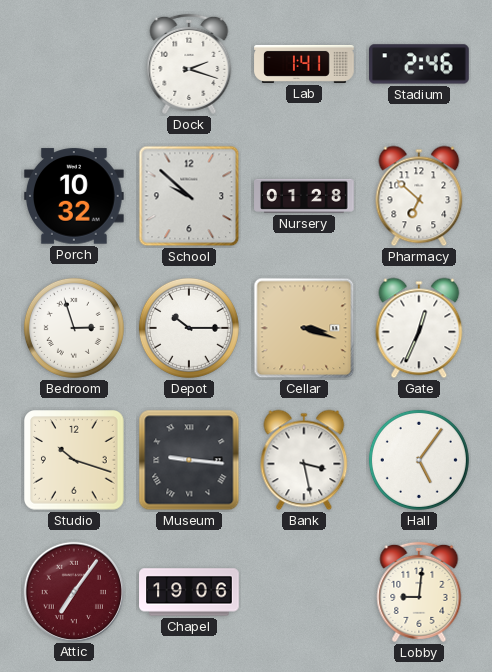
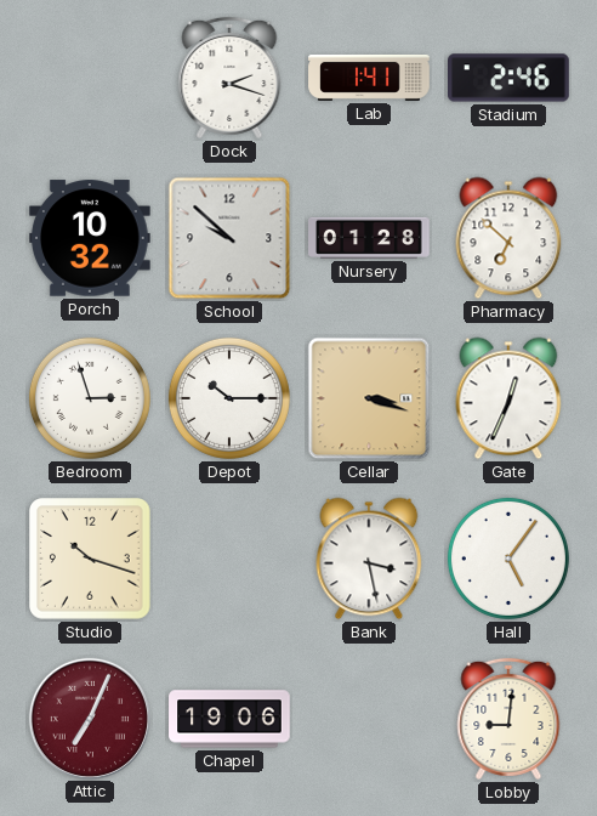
Museum: 9:16 -> none
Attic: 7:06 -> 7:04
